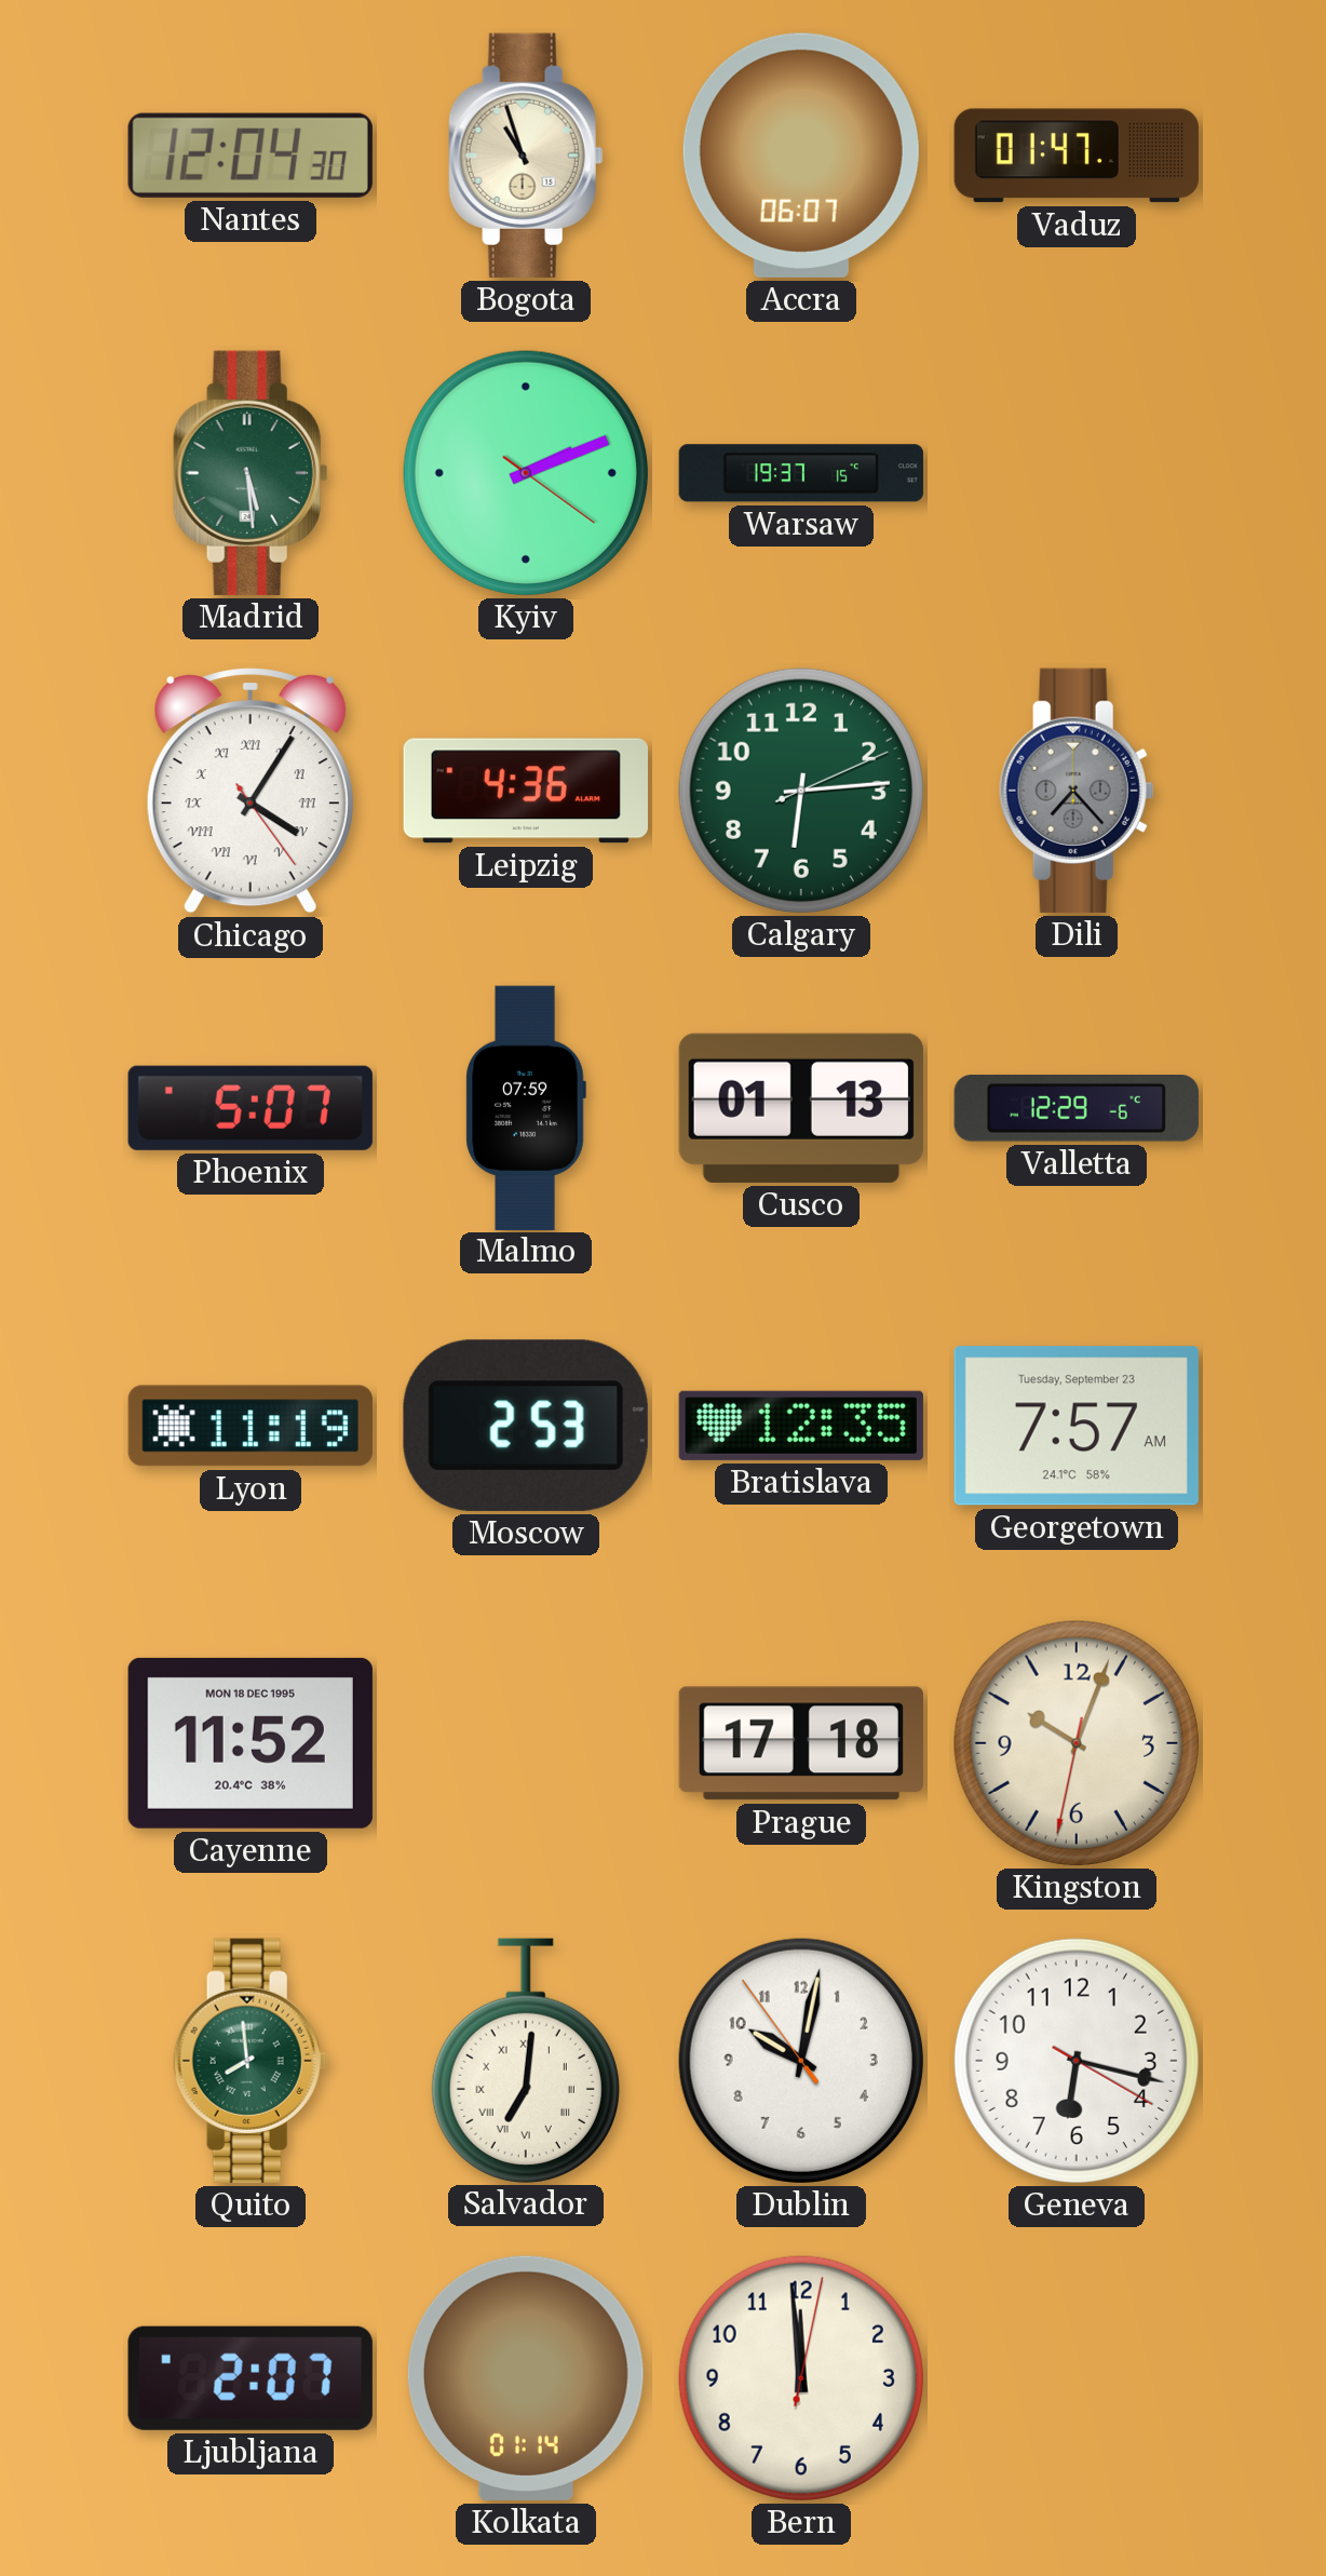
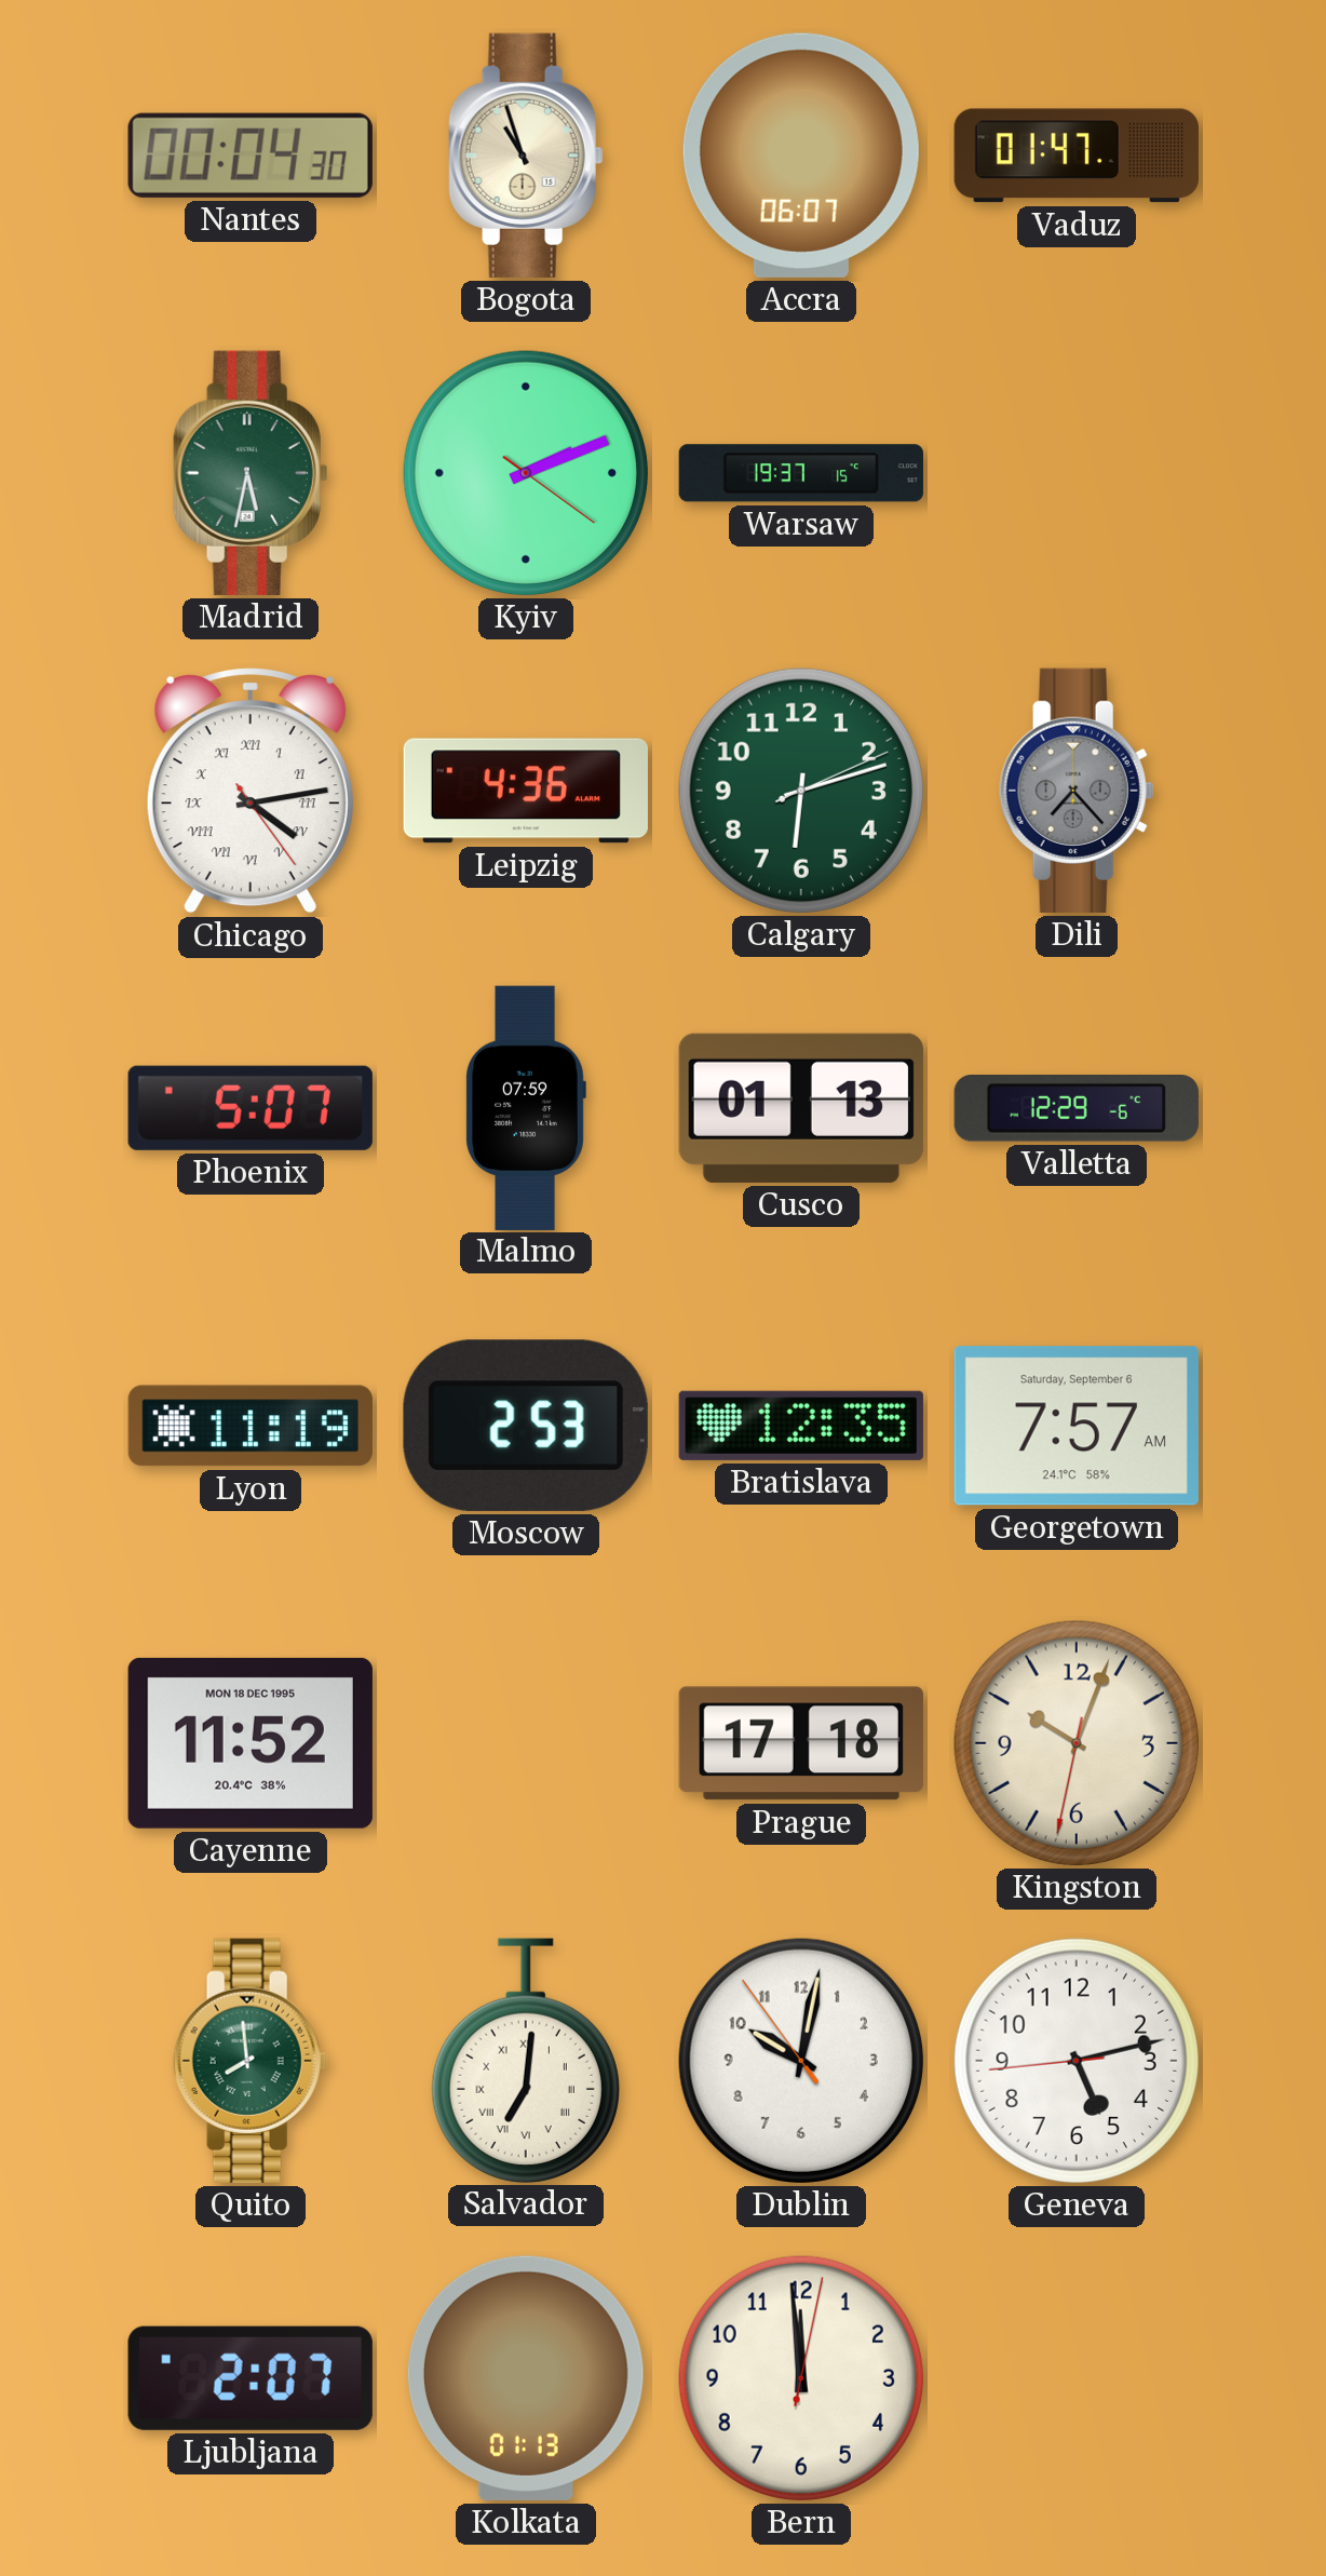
Nantes: 12:04 -> 00:04
Madrid: 5:29 -> 5:32
Chicago: 4:05 -> 4:13
Calgary: 6:14 -> 6:12
Georgetown date: Tuesday, September 23 -> Saturday, September 6
Geneva: 6:17 -> 5:12
Kolkata: 01:14 -> 01:13
